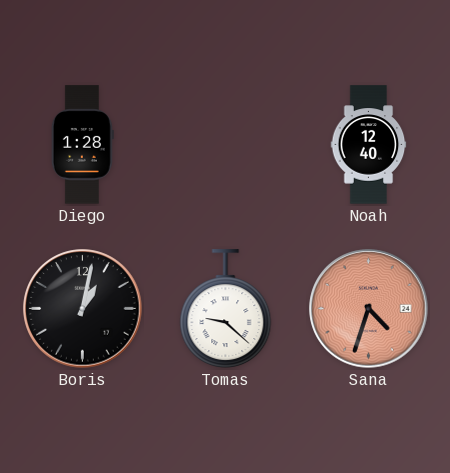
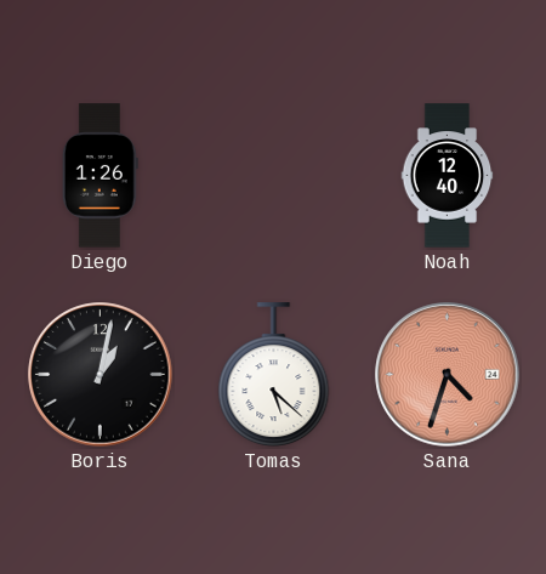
Diego: 1:28 -> 1:26
Tomas: 9:22 -> 5:22
